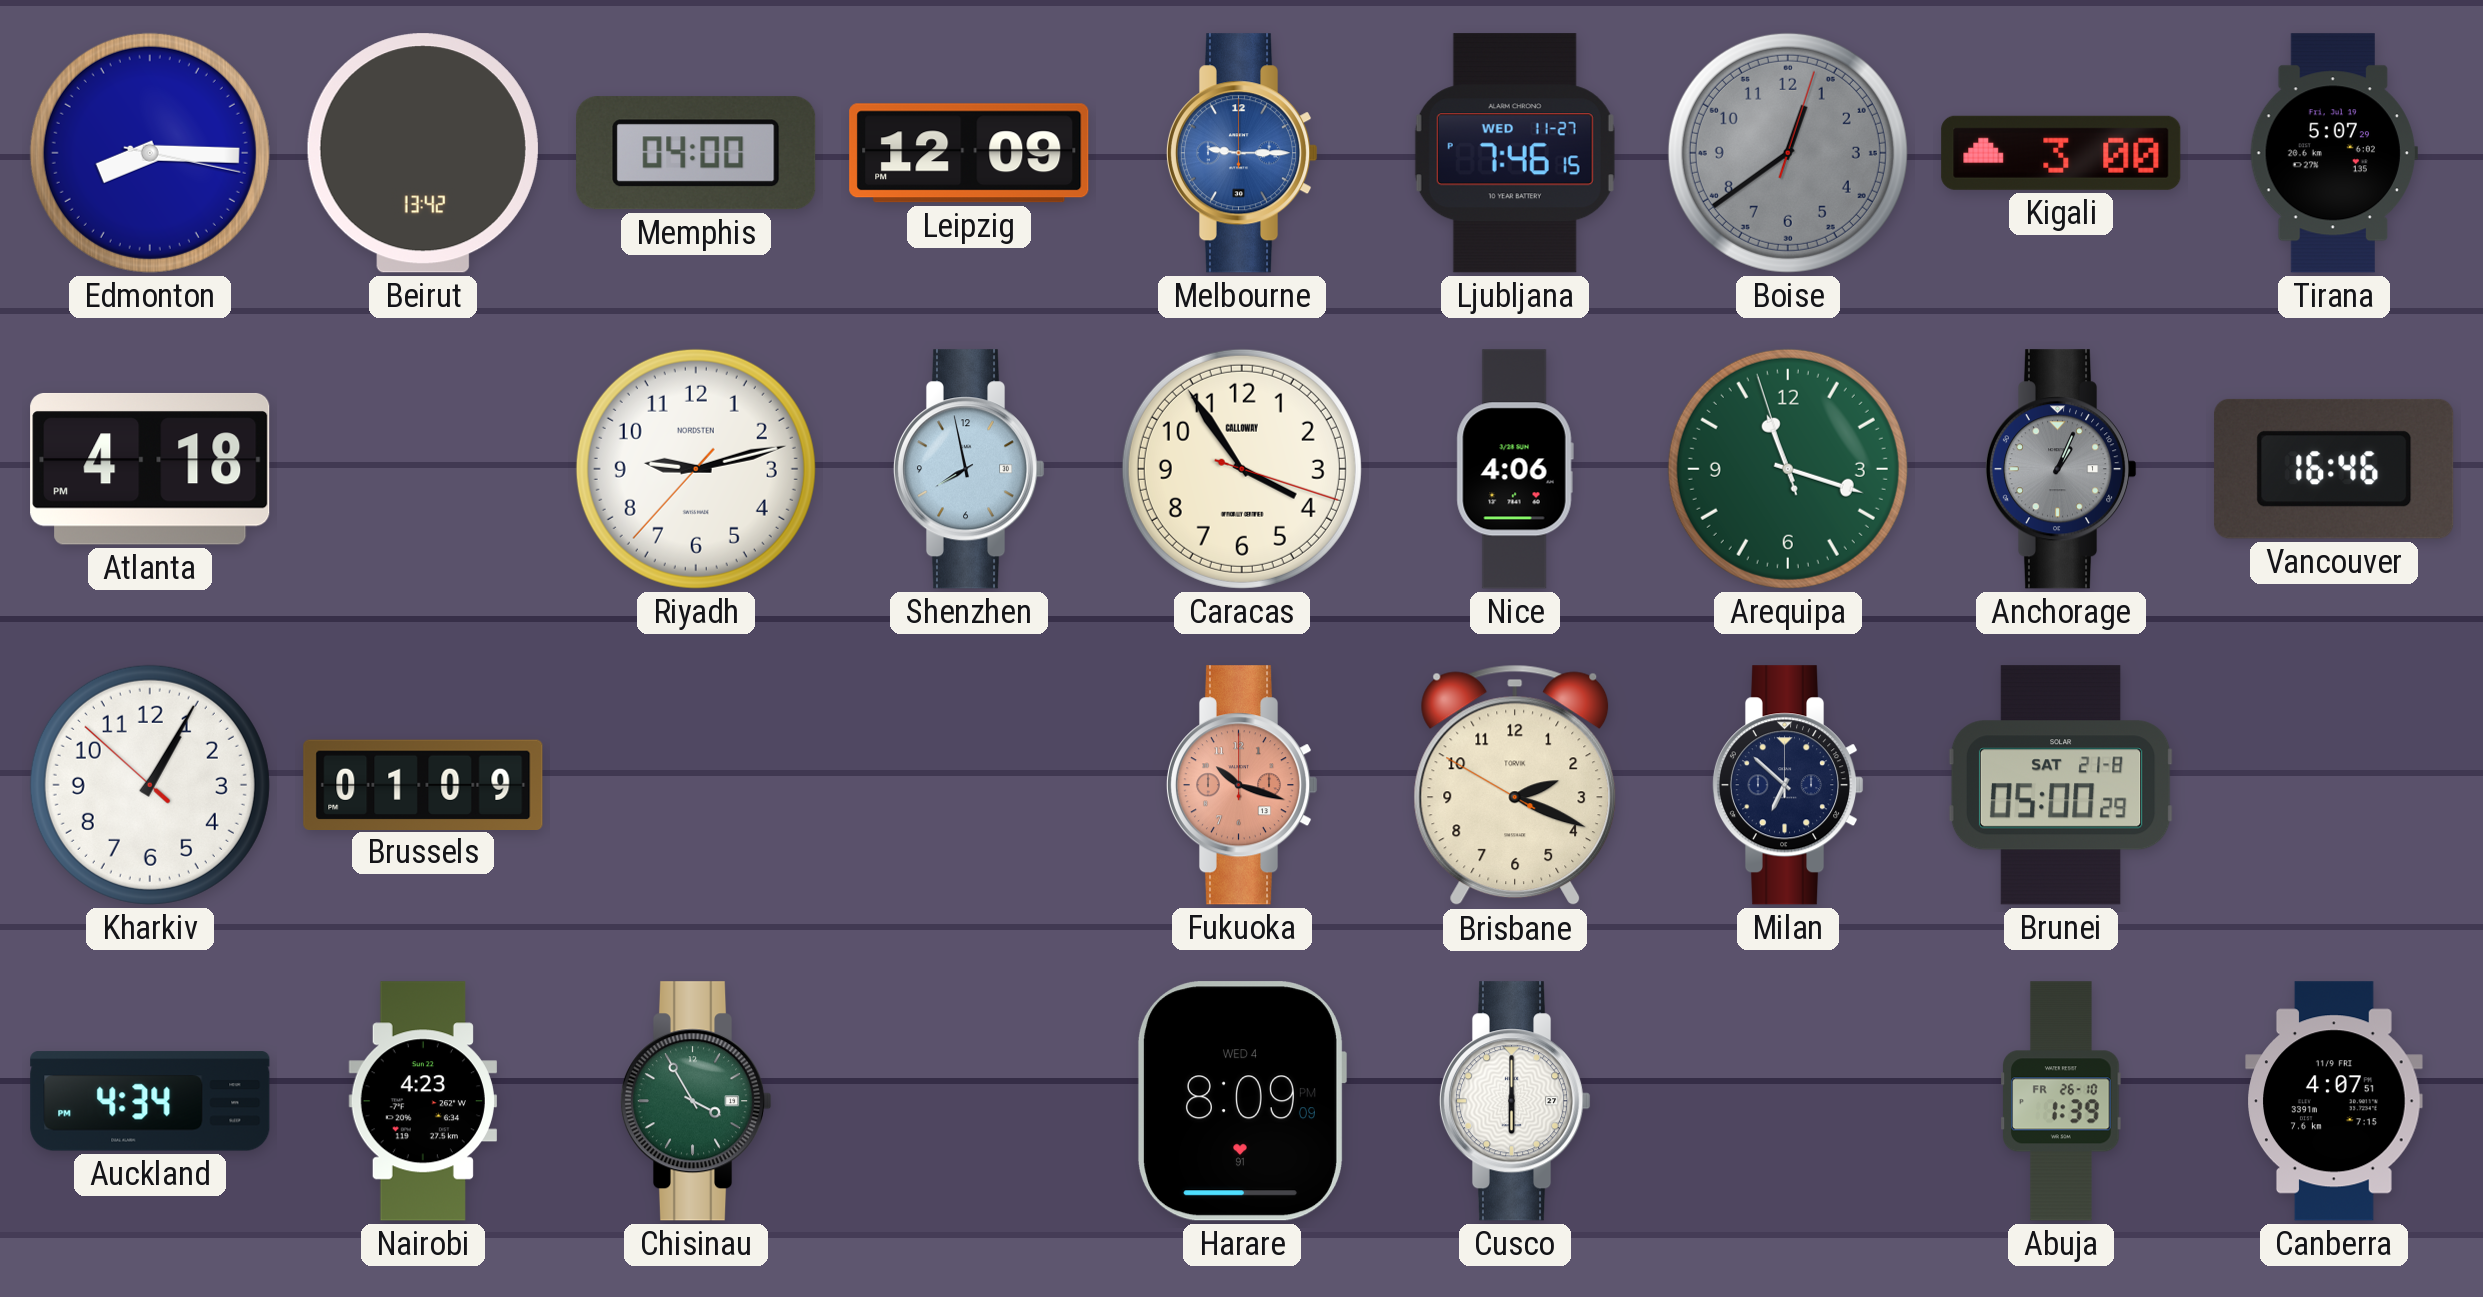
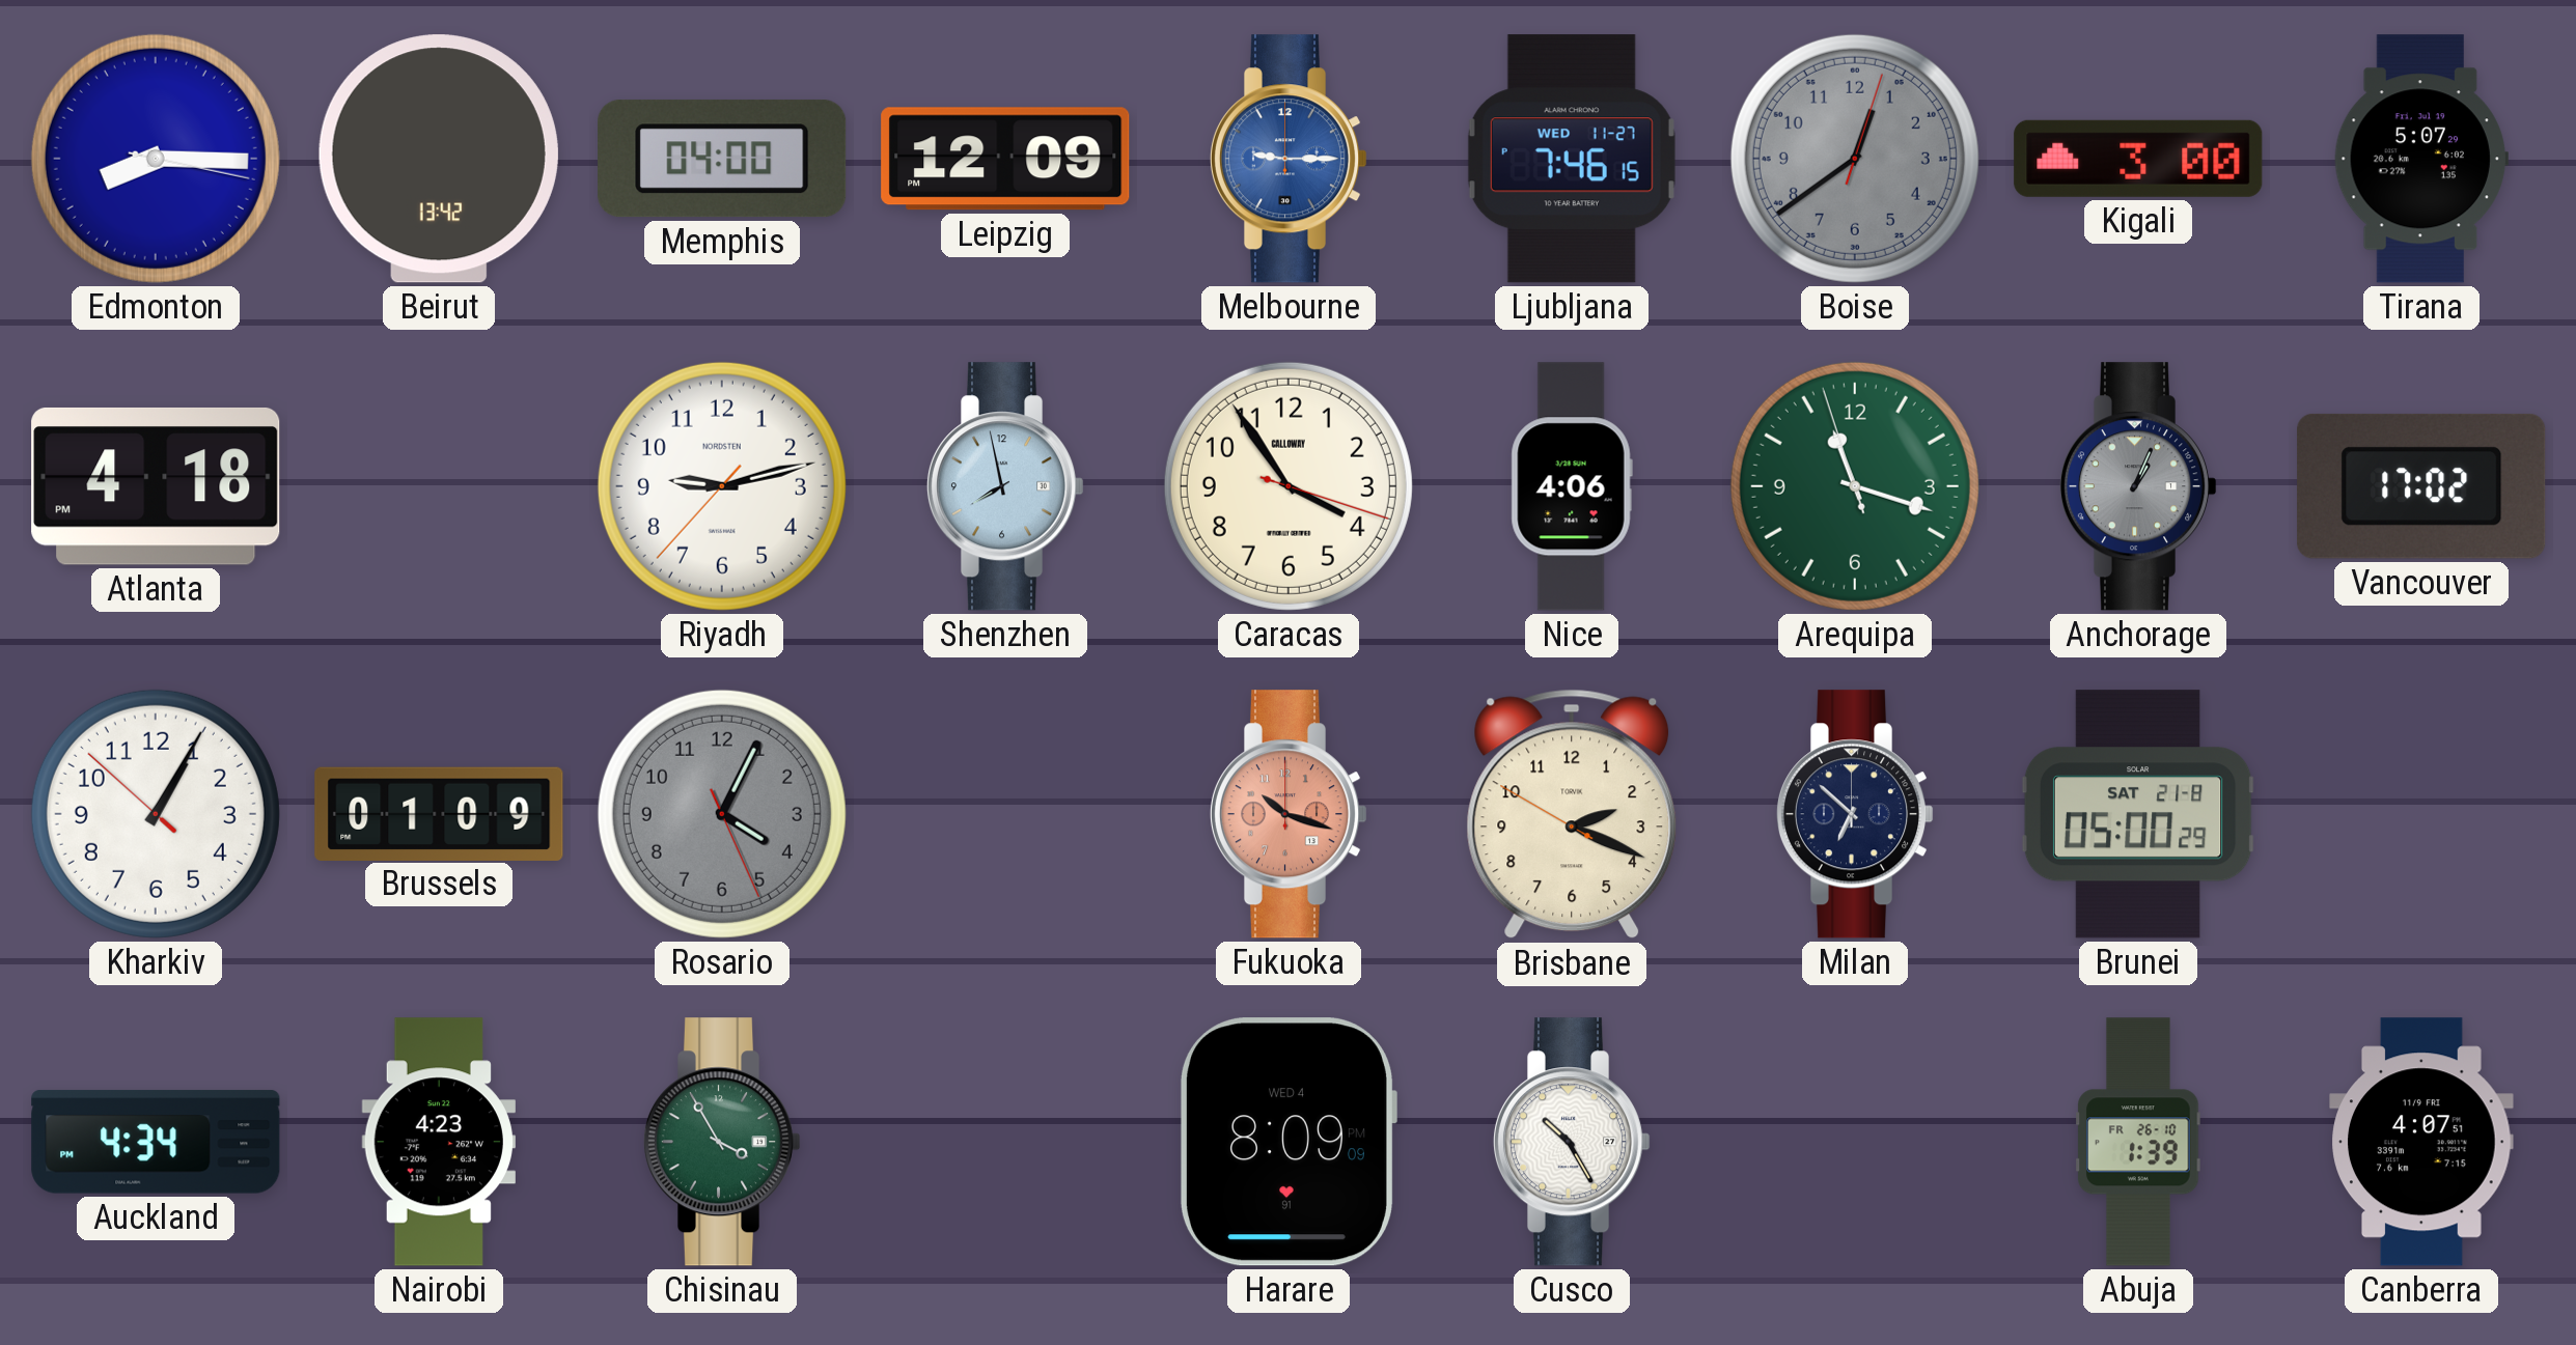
Vancouver: 16:46 -> 17:02
Rosario: none -> 4:04
Cusco: 6:00 -> 10:25
